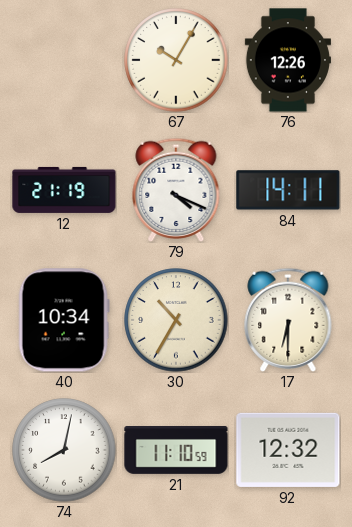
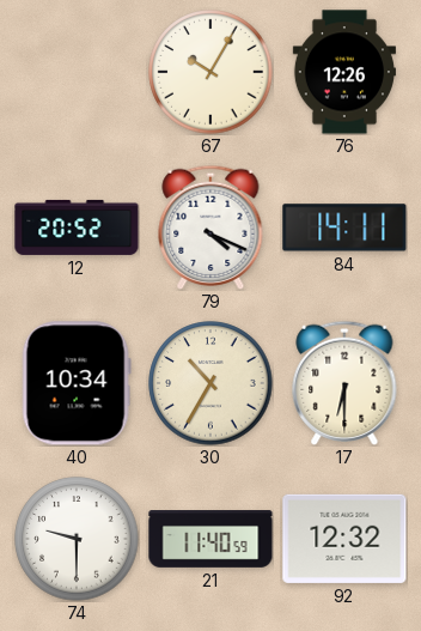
12: 21:19 -> 20:52
74: 8:02 -> 9:30
21: 11:10 -> 11:40
